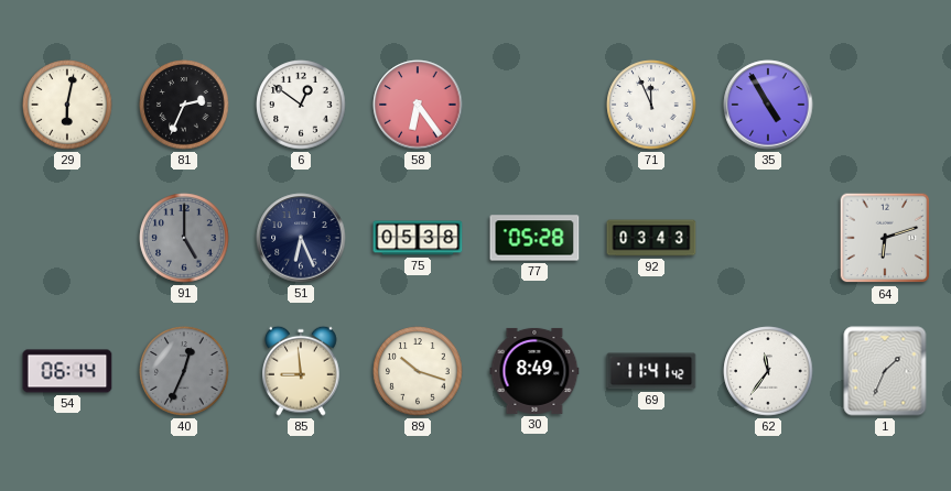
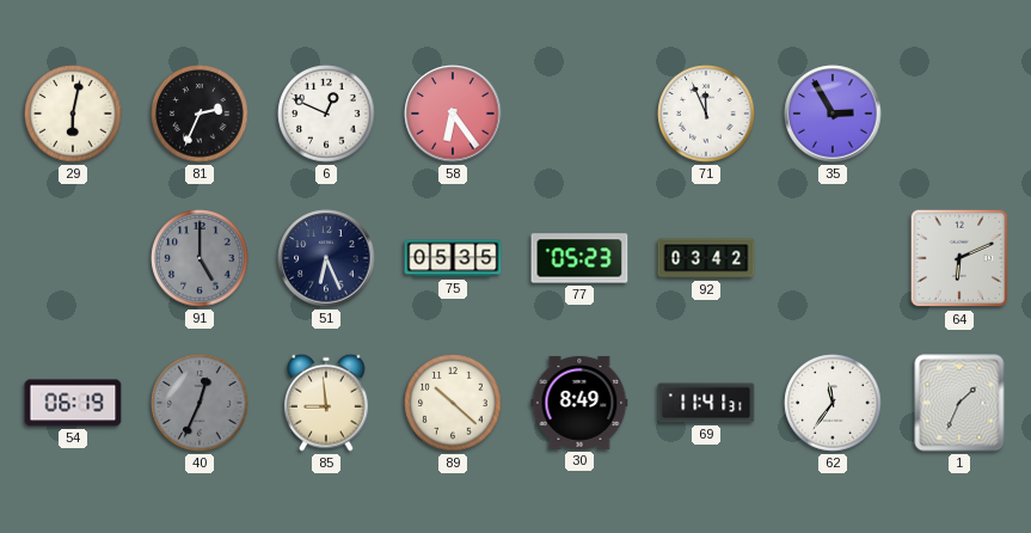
6: 12:51 -> 12:49
35: 4:55 -> 2:55
75: 05:38 -> 05:35
77: 05:28 -> 05:23
92: 03:43 -> 03:42
64: 6:12 -> 6:11
54: 06:14 -> 06:19
89: 10:18 -> 10:22
69: 11:41:42 -> 11:41:31
